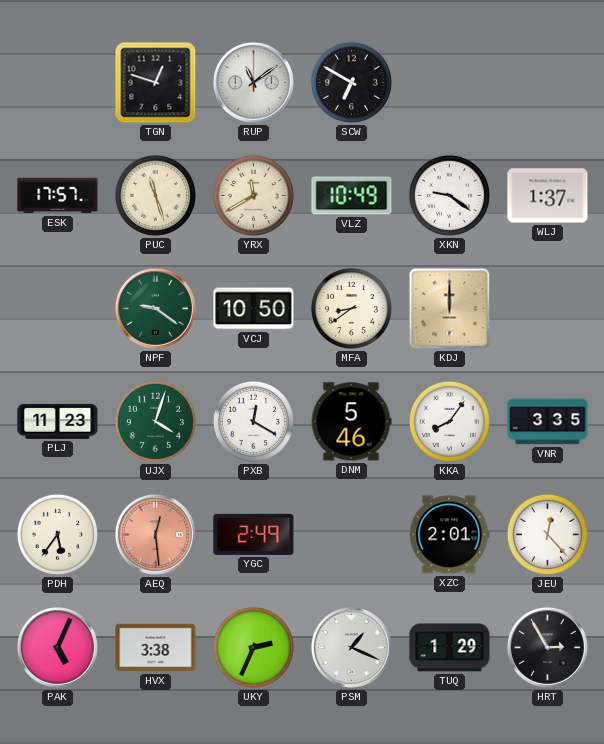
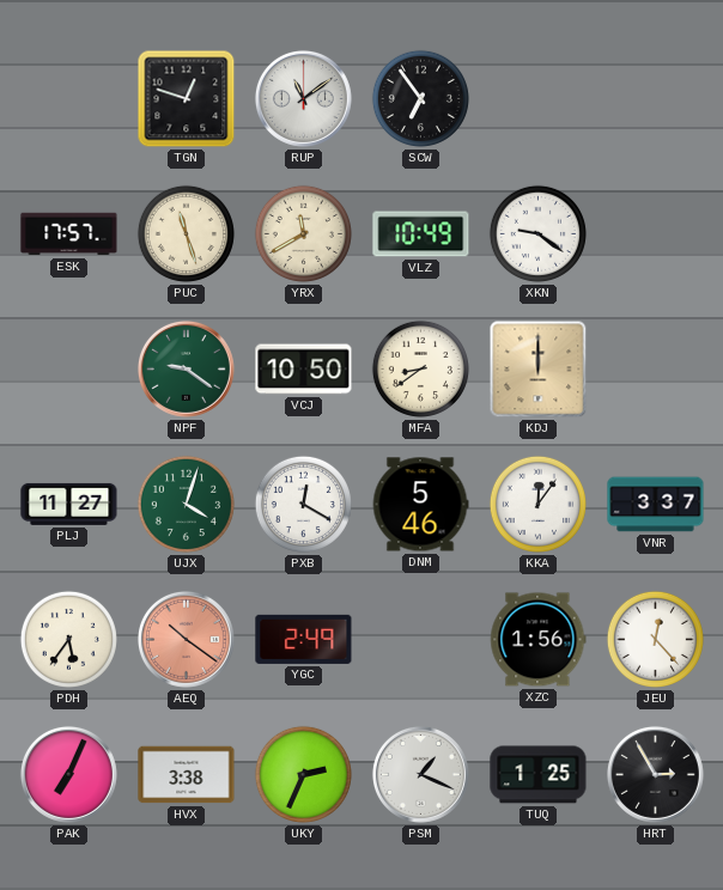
SCW: 6:50 -> 6:54
WLJ: 1:37 -> none
PLJ: 11:23 -> 11:27
KKA: 8:06 -> 12:06
VNR: 3:35 -> 3:37
AEQ: 12:29 -> 10:21
XZC: 2:01 -> 1:56
PAK: 5:04 -> 7:04
TUQ: 1:29 -> 1:25
